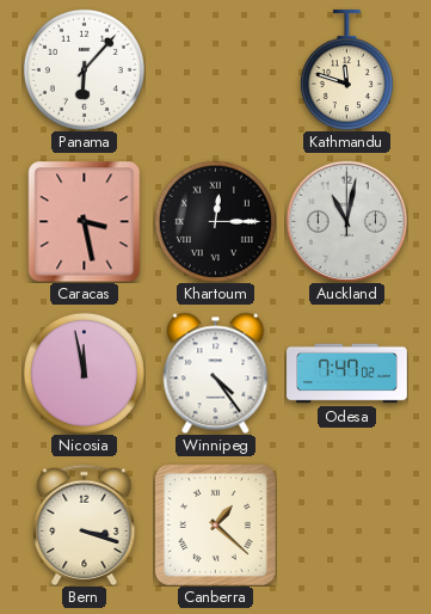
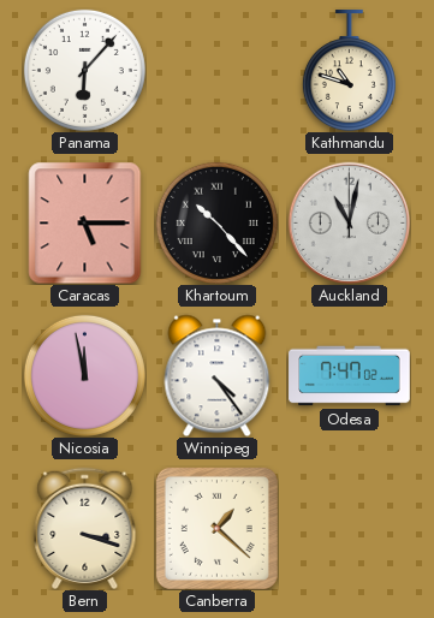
Kathmandu: 11:48 -> 10:48
Caracas: 3:28 -> 5:15
Khartoum: 12:15 -> 10:23
